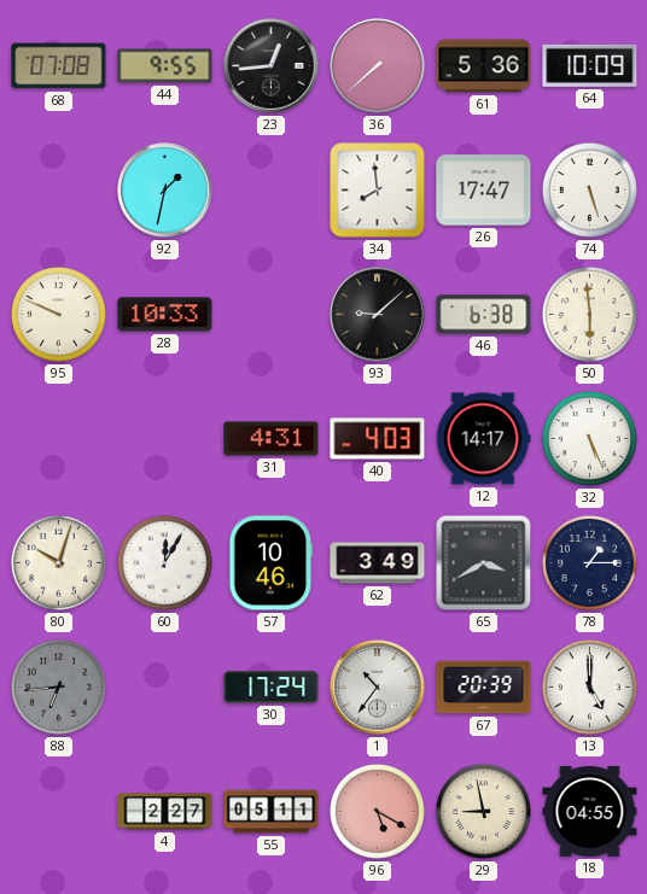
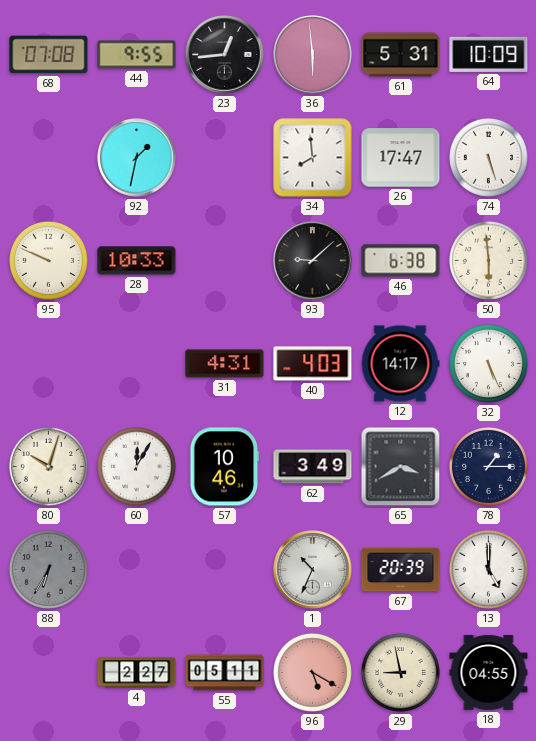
36: 7:38 -> 5:59
61: 5:36 -> 5:31
88: 6:44 -> 6:35
30: 17:24 -> none
1: 10:36 -> 10:34
